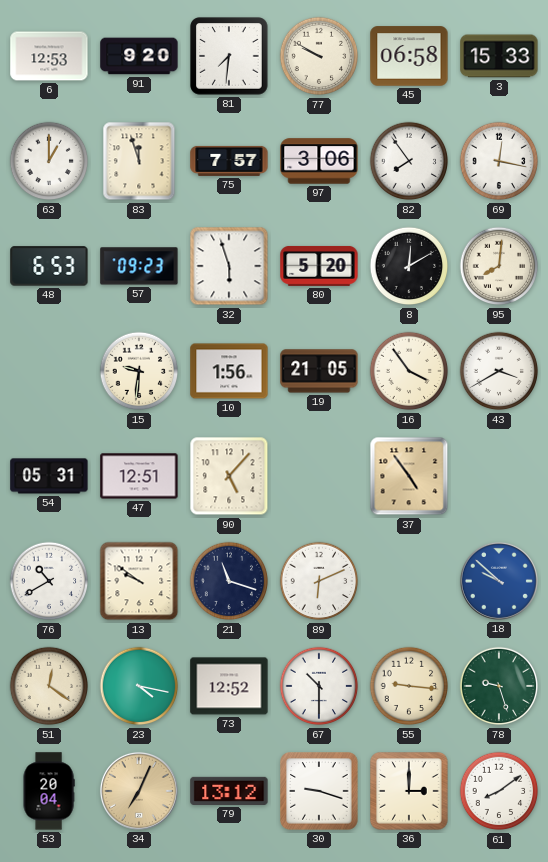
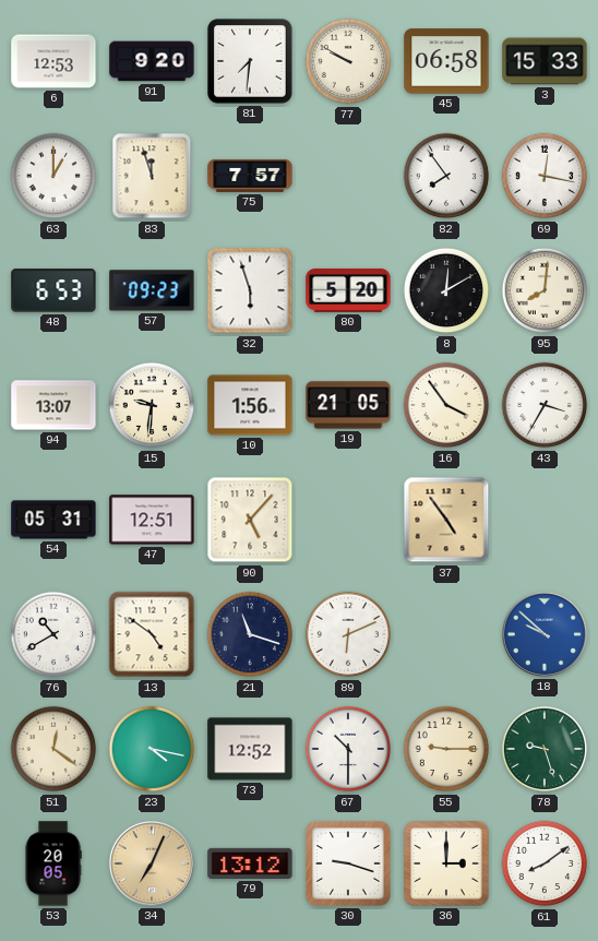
97: 3:06 -> none
94: none -> 13:07
43: 3:40 -> 3:35
13: 9:51 -> 4:51
55: 9:16 -> 9:15
53: 20:04 -> 20:05
